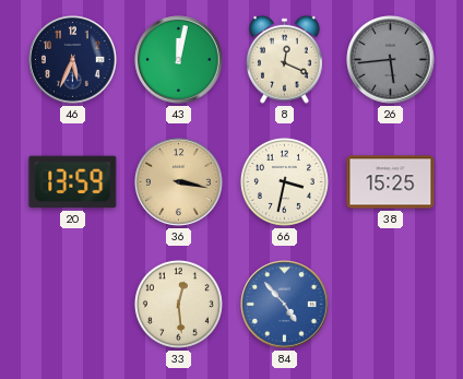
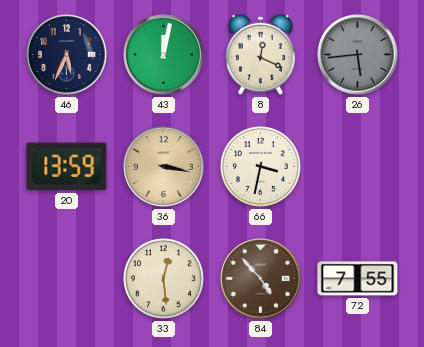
38: 15:25 -> none
84 dial: blue -> brown
72: none -> 7:55
